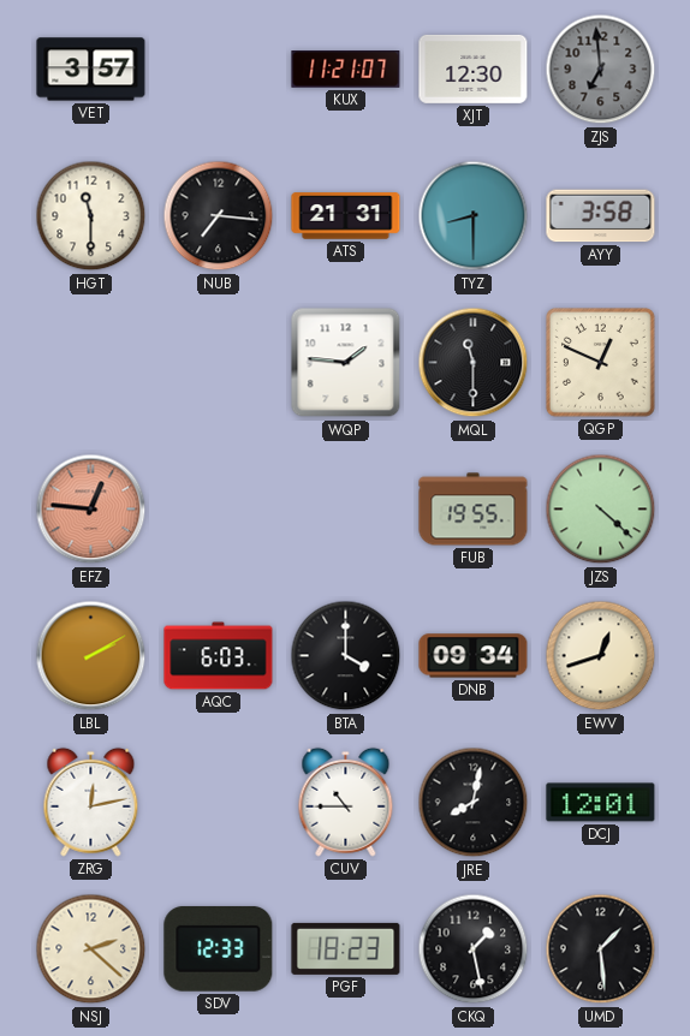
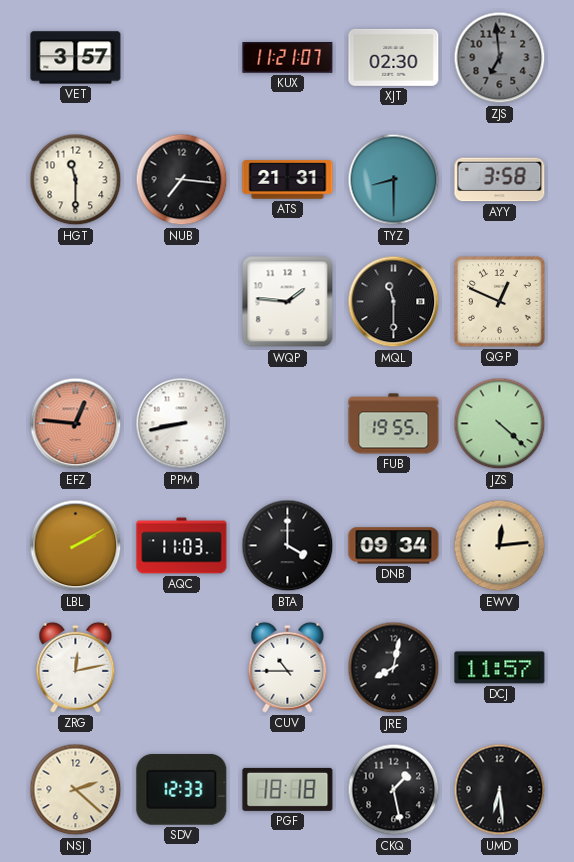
XJT: 12:30 -> 02:30
PPM: none -> 8:43
AQC: 6:03 -> 11:03
EWV: 12:42 -> 12:14
DCJ: 12:01 -> 11:57
PGF: 18:23 -> 18:18
UMD: 1:29 -> 6:29
